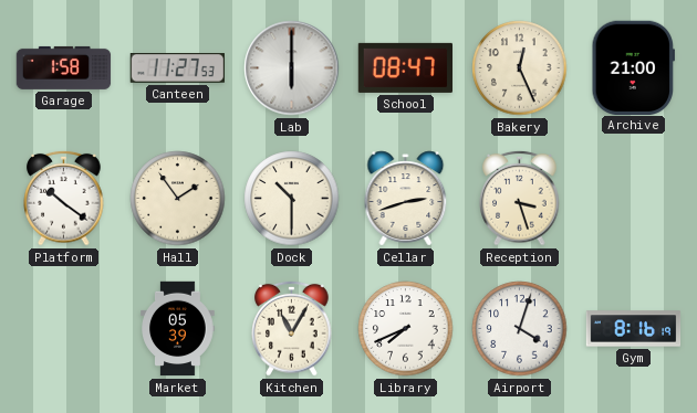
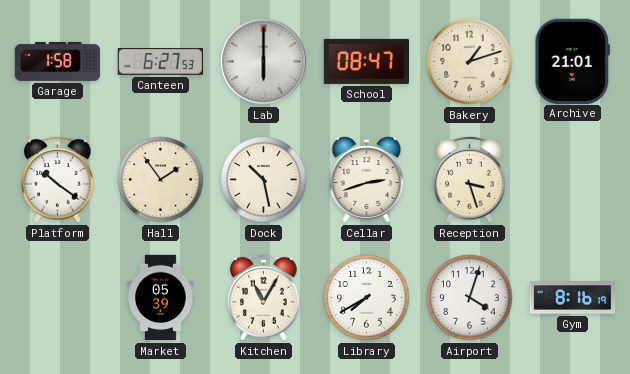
Canteen: 11:27 -> 6:27
Bakery: 12:26 -> 1:12
Archive: 21:00 -> 21:01
Dock: 10:30 -> 10:28
Library: 7:41 -> 7:40
